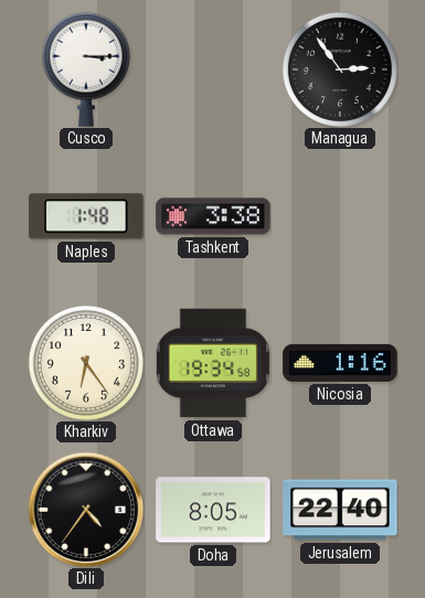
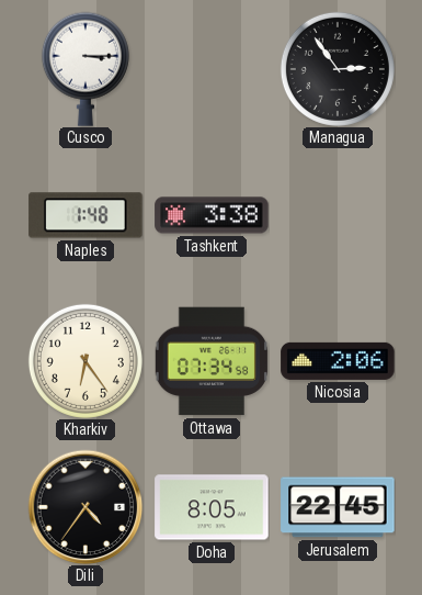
Ottawa: 19:34 -> 07:34
Nicosia: 1:16 -> 2:06
Jerusalem: 22:40 -> 22:45
